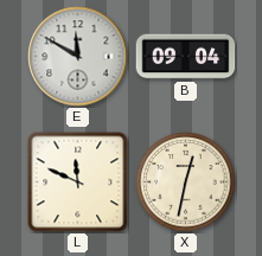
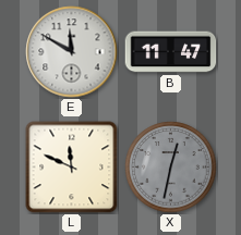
B: 09:04 -> 11:47
X dial: cream -> grey
